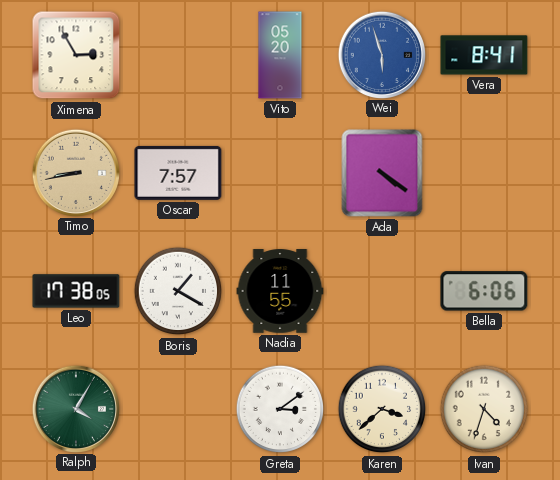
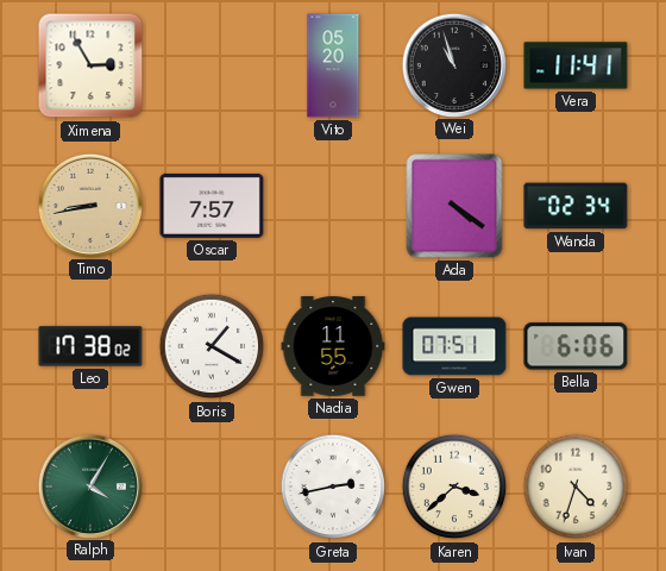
Wei: 5:57 -> 10:57
Wei dial: blue -> black
Vera: 8:41 -> 11:41
Wanda: none -> 02:34
Leo: 17:38:05 -> 17:38:02
Gwen: none -> 07:51
Greta: 3:09 -> 2:43
